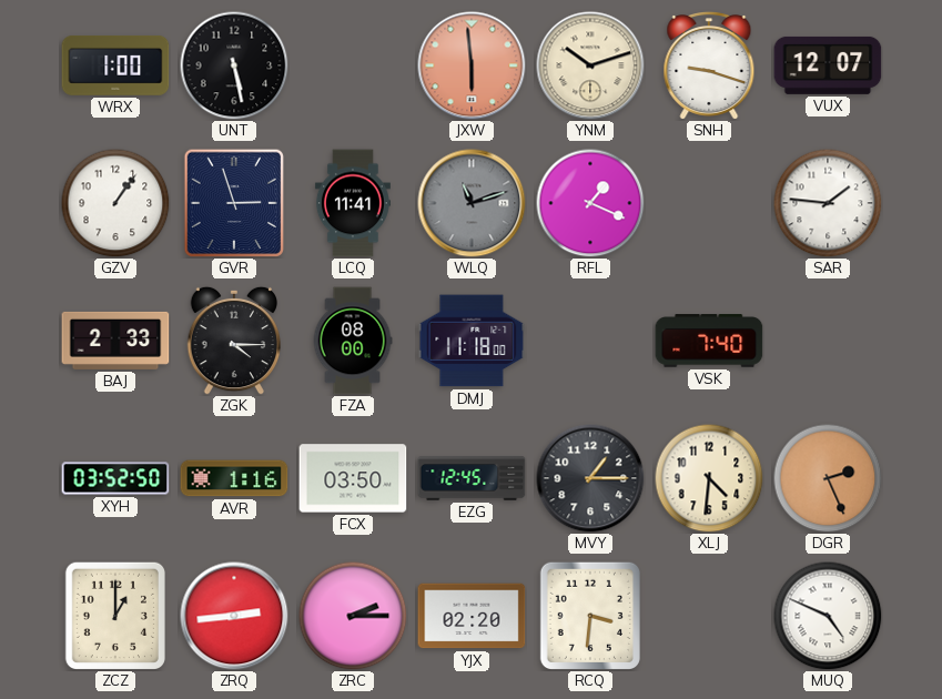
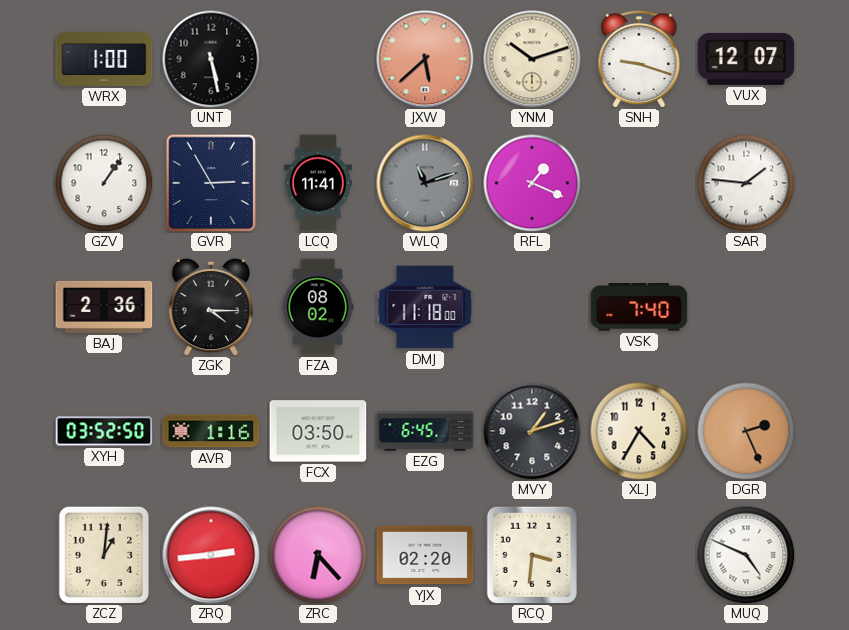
JXW: 5:59 -> 5:38
GVR: 2:57 -> 2:55
BAJ: 2:33 -> 2:36
FZA: 08:00 -> 08:02
EZG: 12:45 -> 6:45
MVY: 1:15 -> 1:12
XLJ: 4:31 -> 4:35
ZCZ: 1:00 -> 1:01
ZRC: 2:15 -> 6:23
